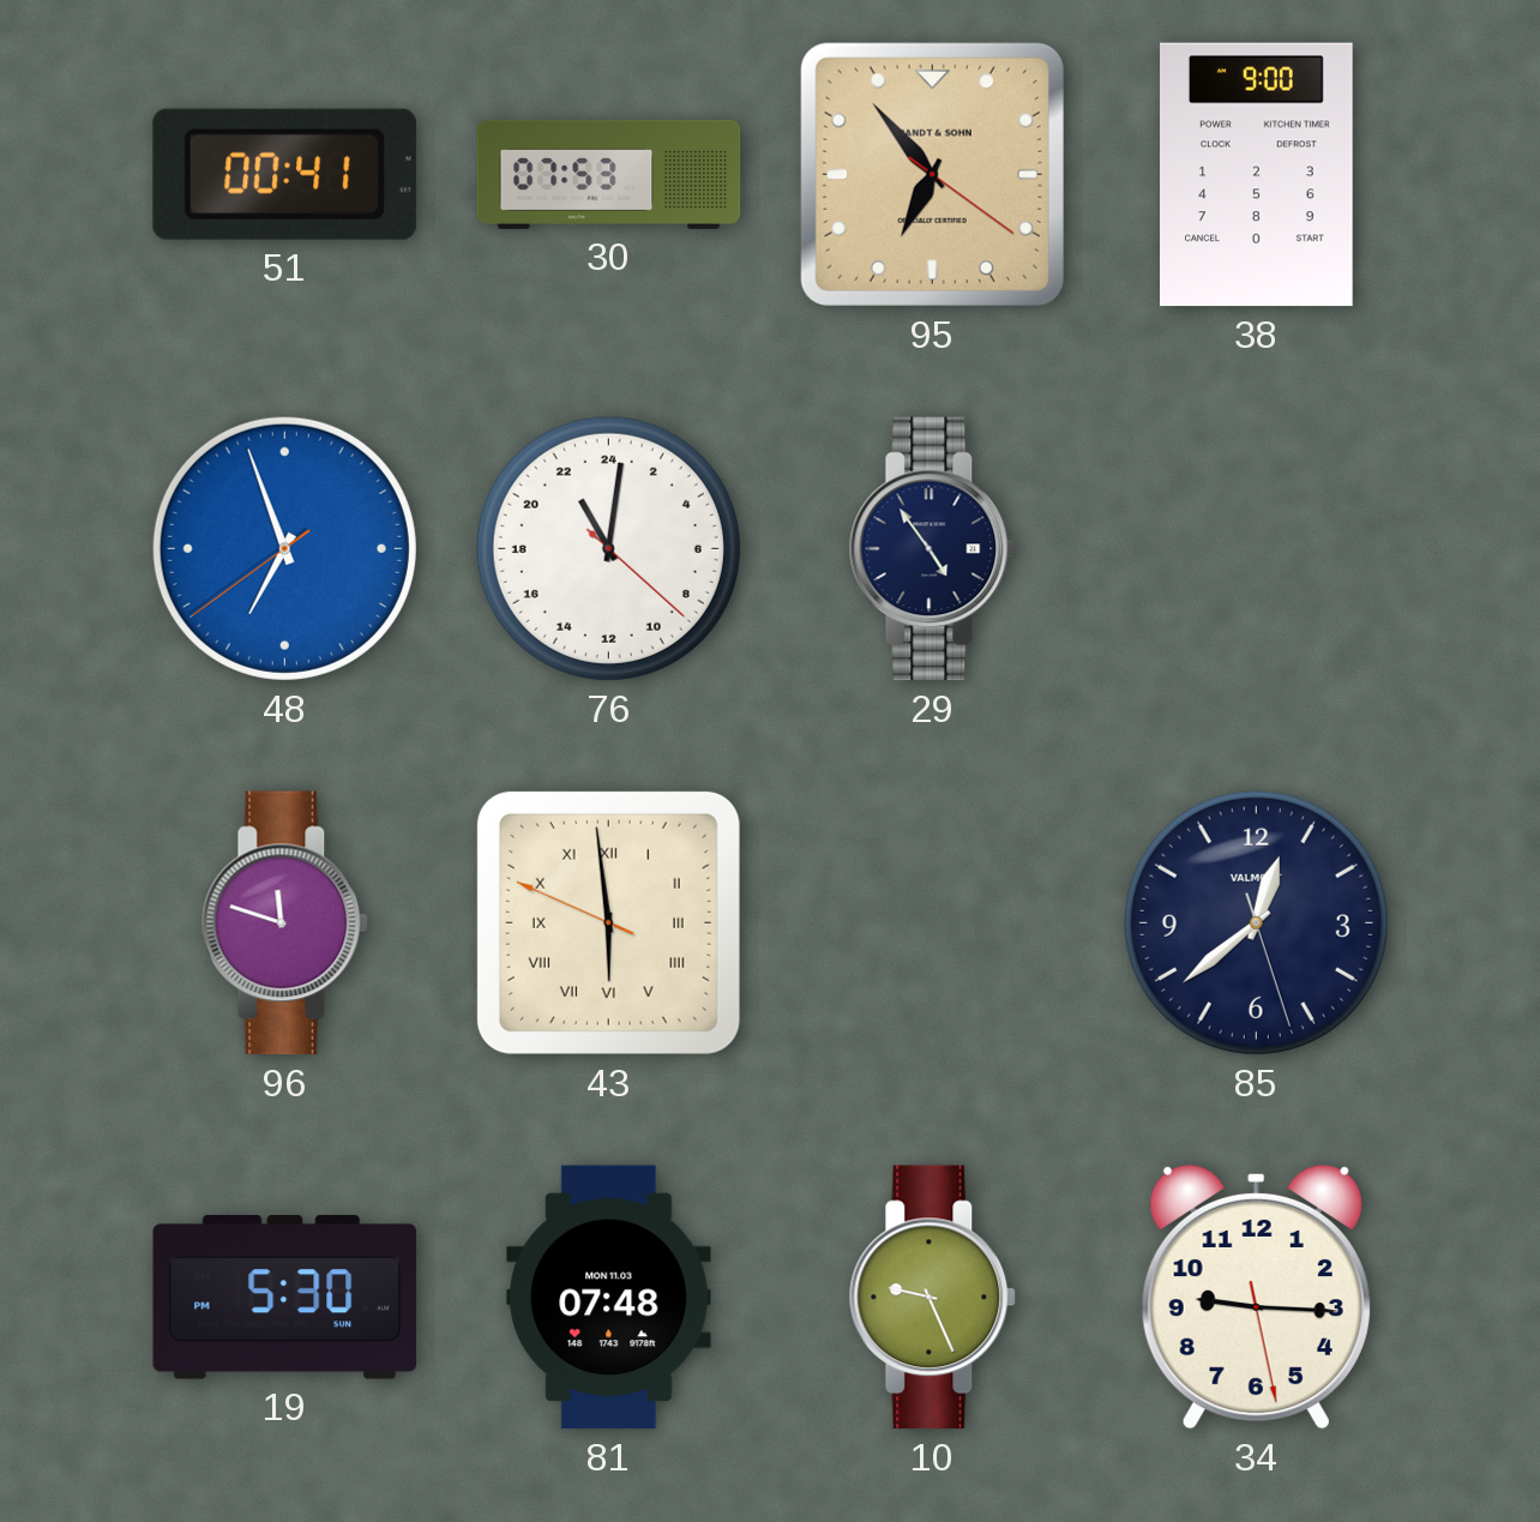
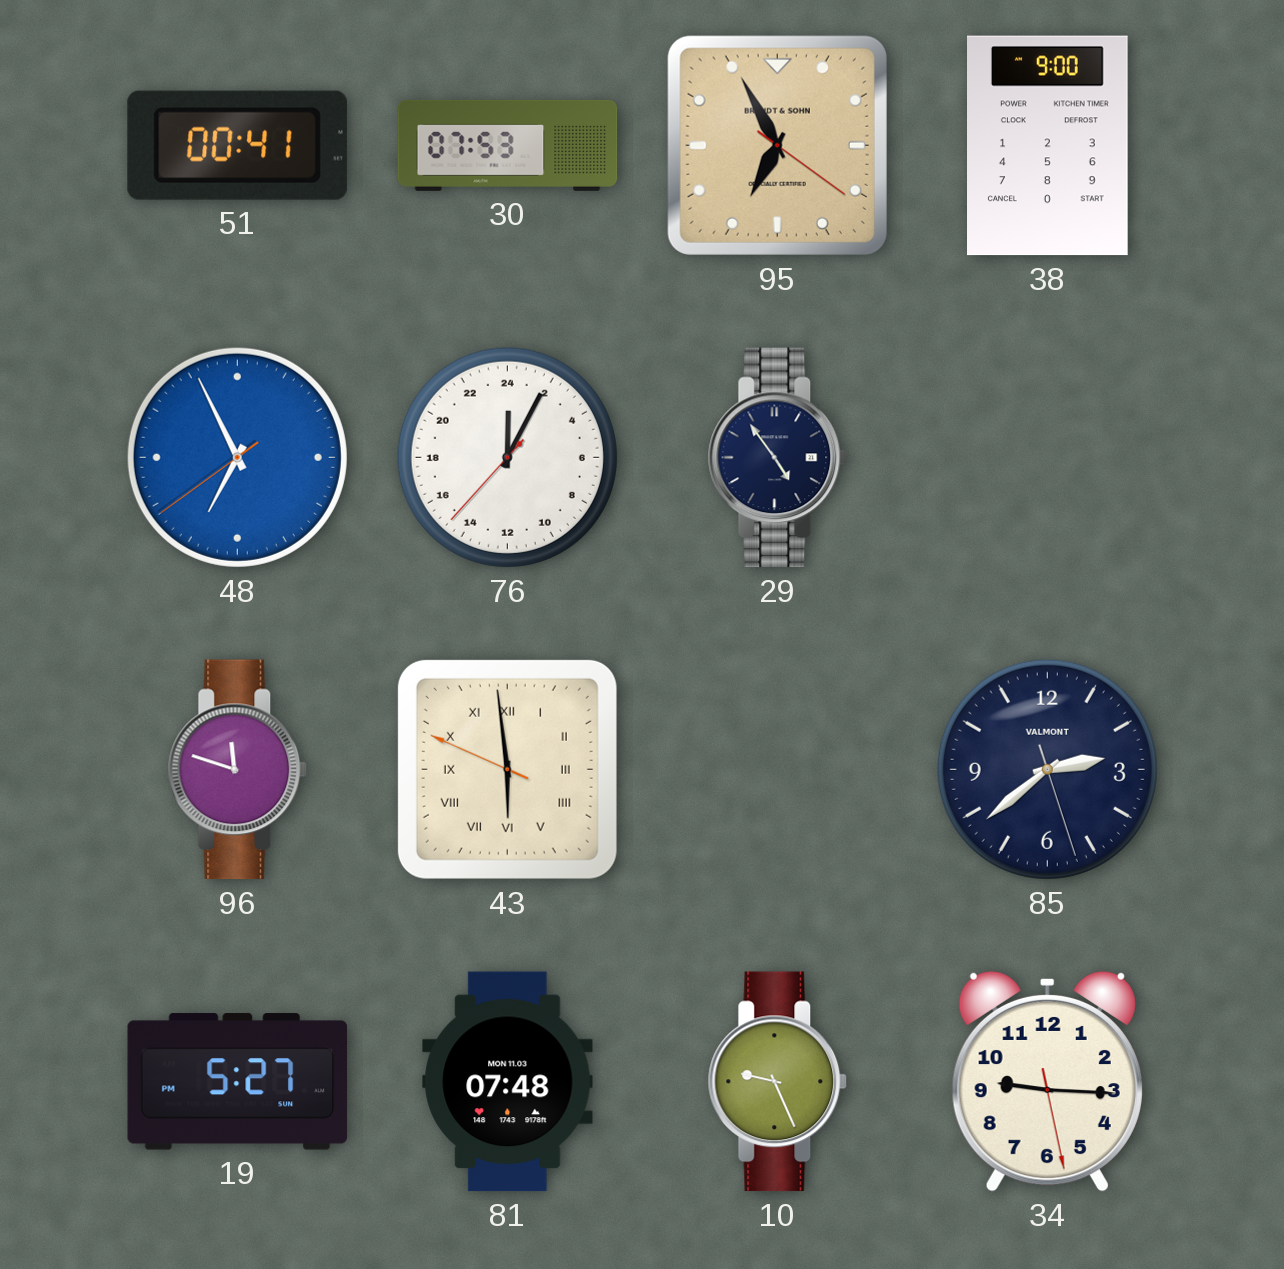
95: 6:53 -> 6:55
48: 6:56 -> 6:55
76: 22:01 -> 0:04
85: 12:38 -> 2:38
19: 5:30 -> 5:27
